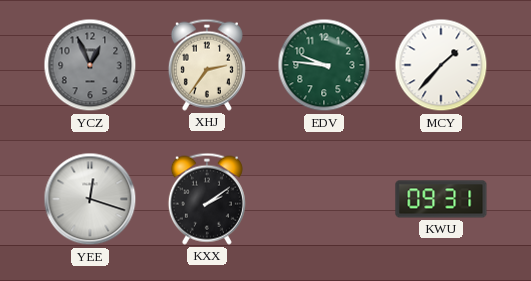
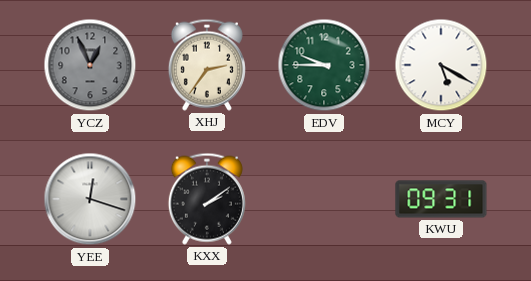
EDV: 9:46 -> 9:45
MCY: 1:37 -> 5:20
